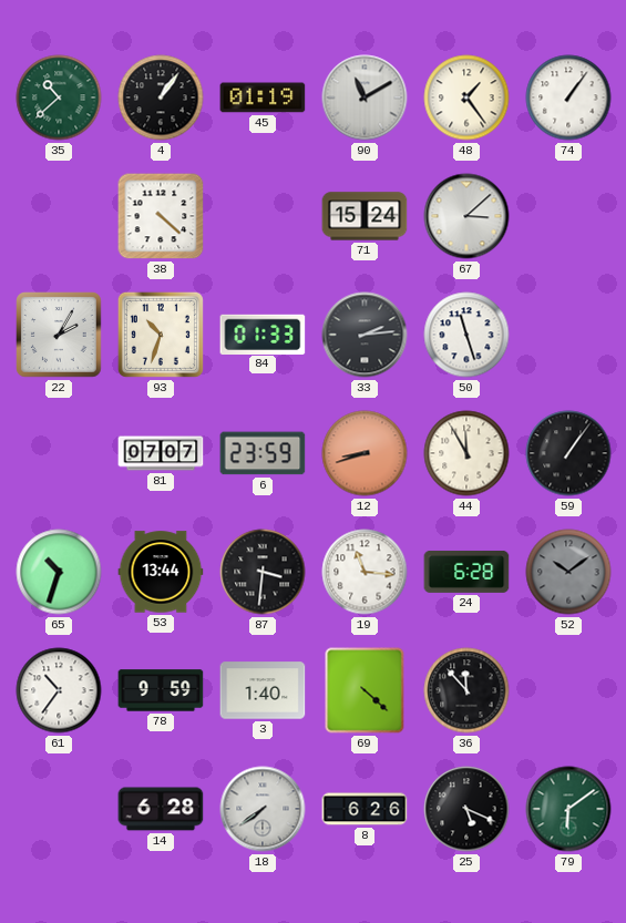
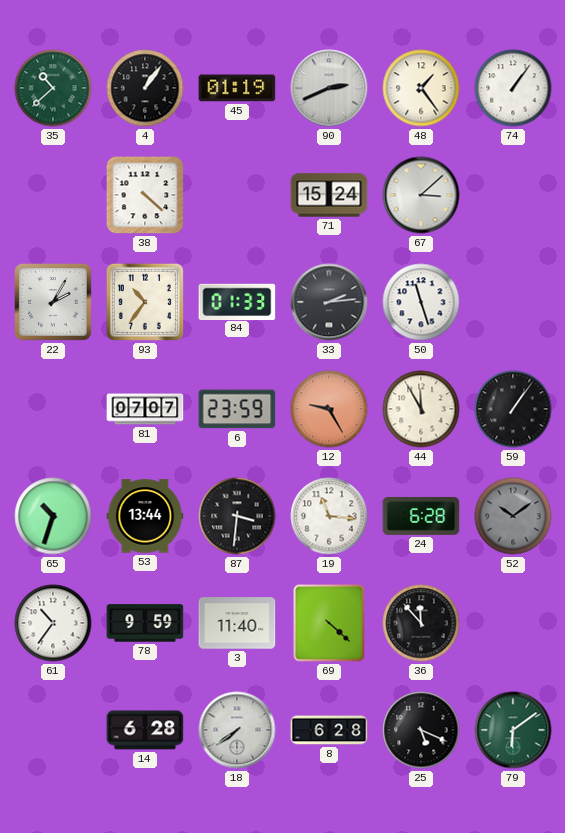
90: 11:10 -> 2:41
93: 10:33 -> 10:36
12: 8:42 -> 9:25
3: 1:40 -> 11:40
8: 6:26 -> 6:28
